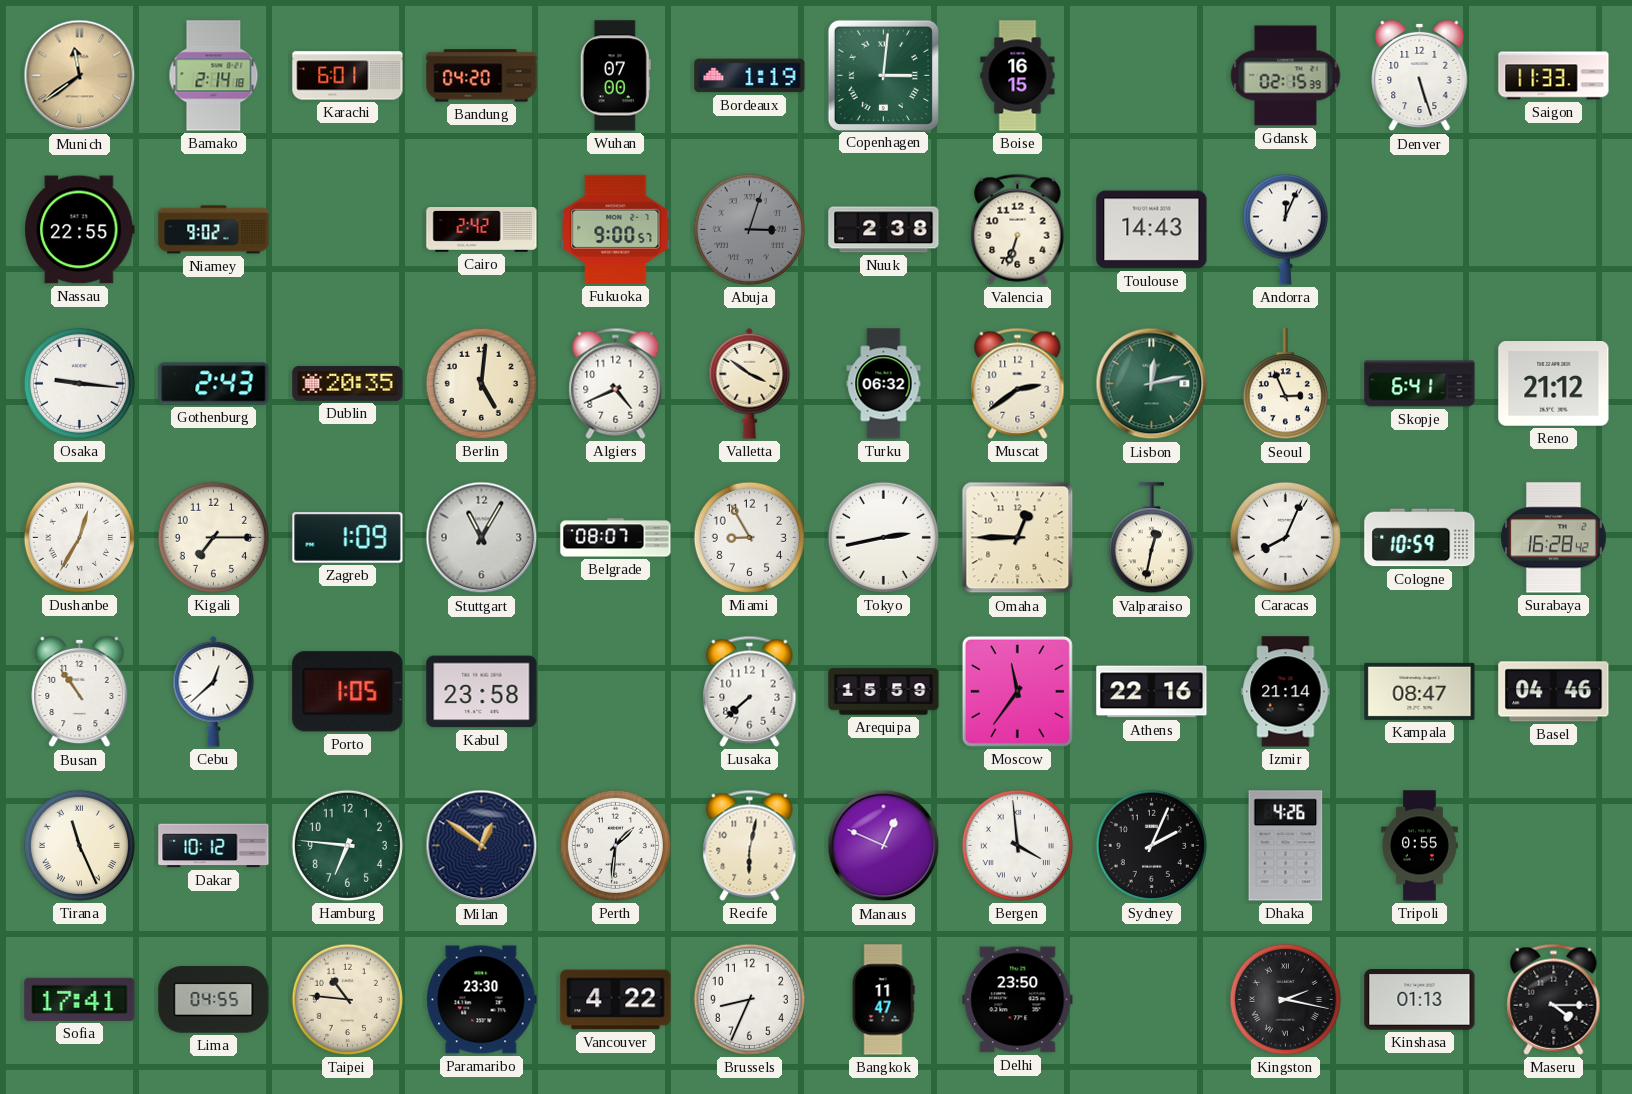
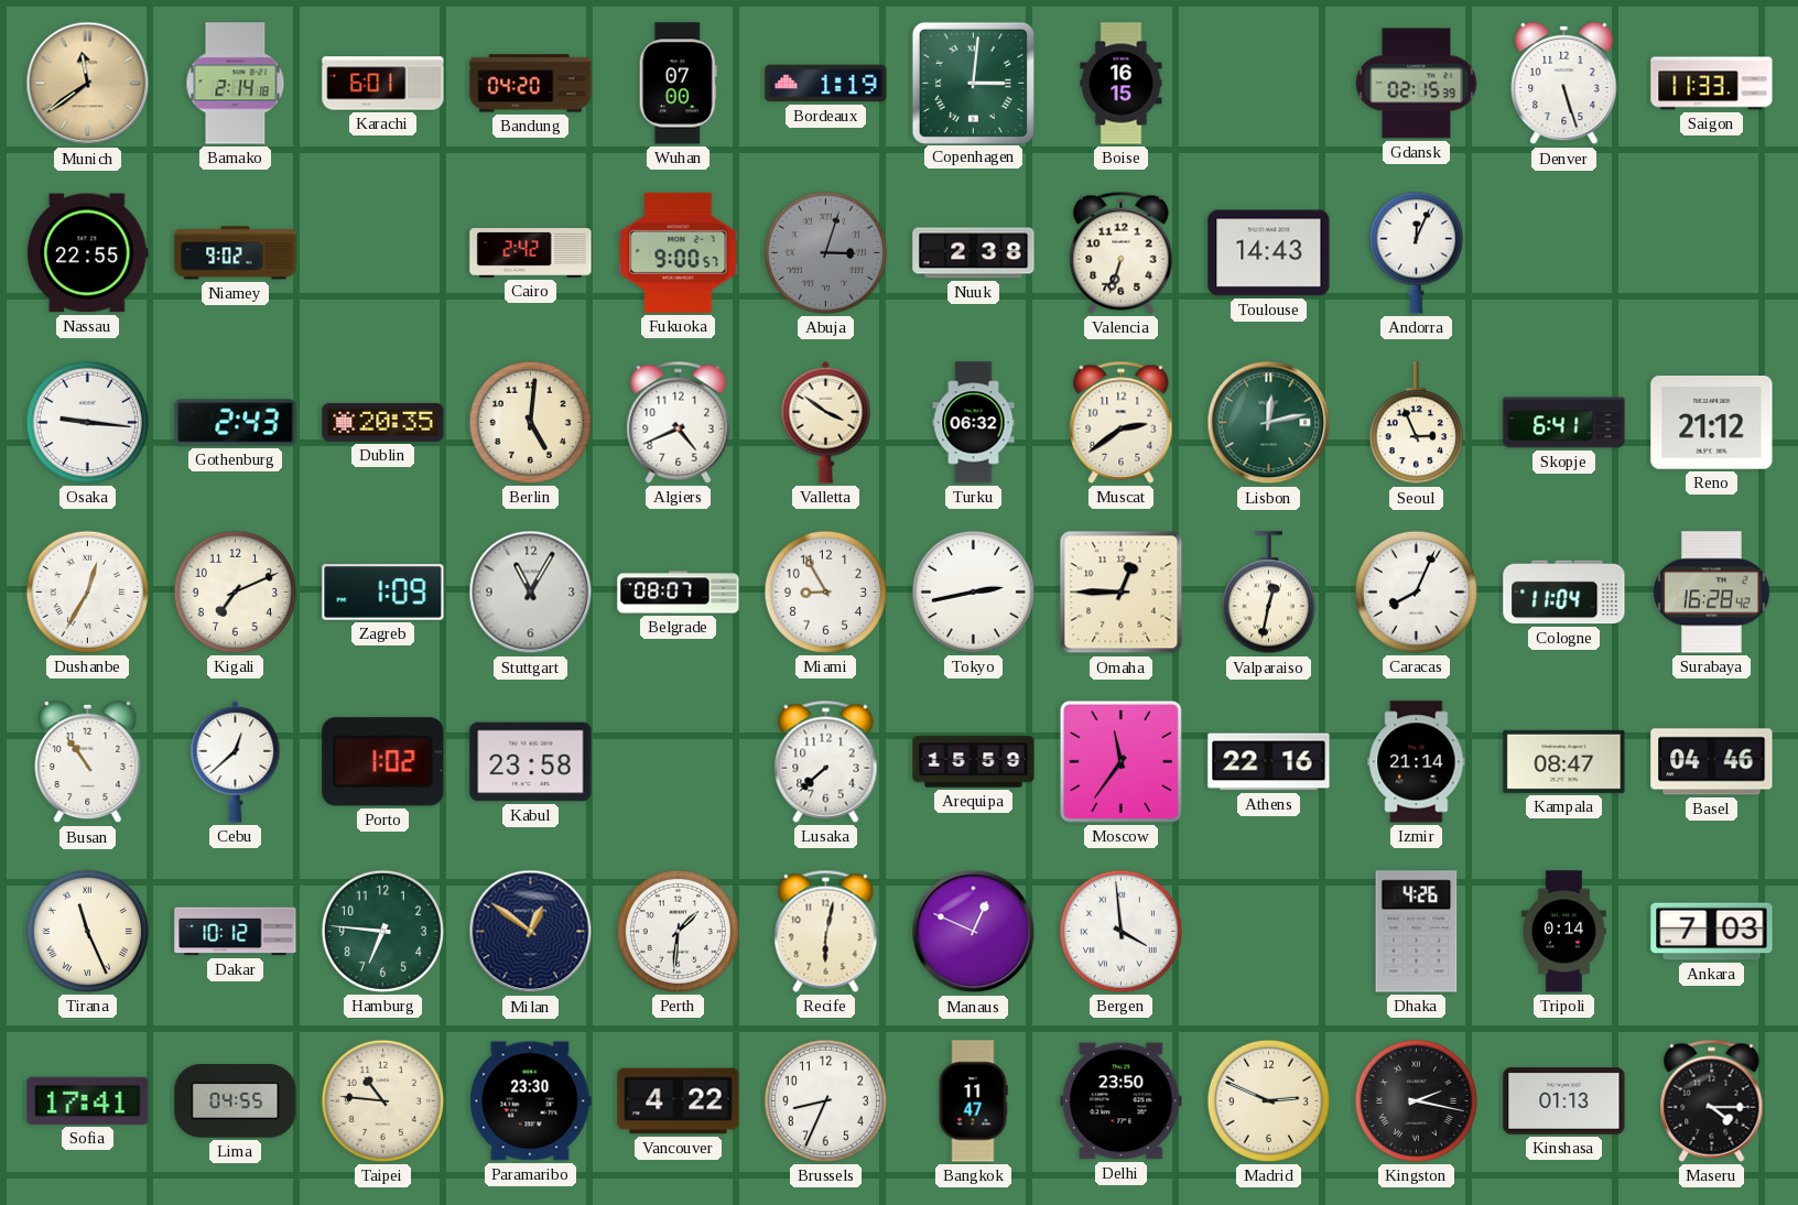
Kigali: 7:15 -> 7:11
Cologne: 10:59 -> 11:04
Porto: 1:05 -> 1:02
Sydney: 2:04 -> none
Tripoli: 0:55 -> 0:14
Ankara: none -> 7:03
Madrid: none -> 2:49
